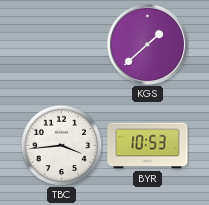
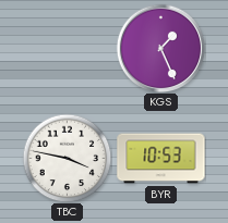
KGS: 1:38 -> 1:26
TBC: 3:44 -> 3:47
